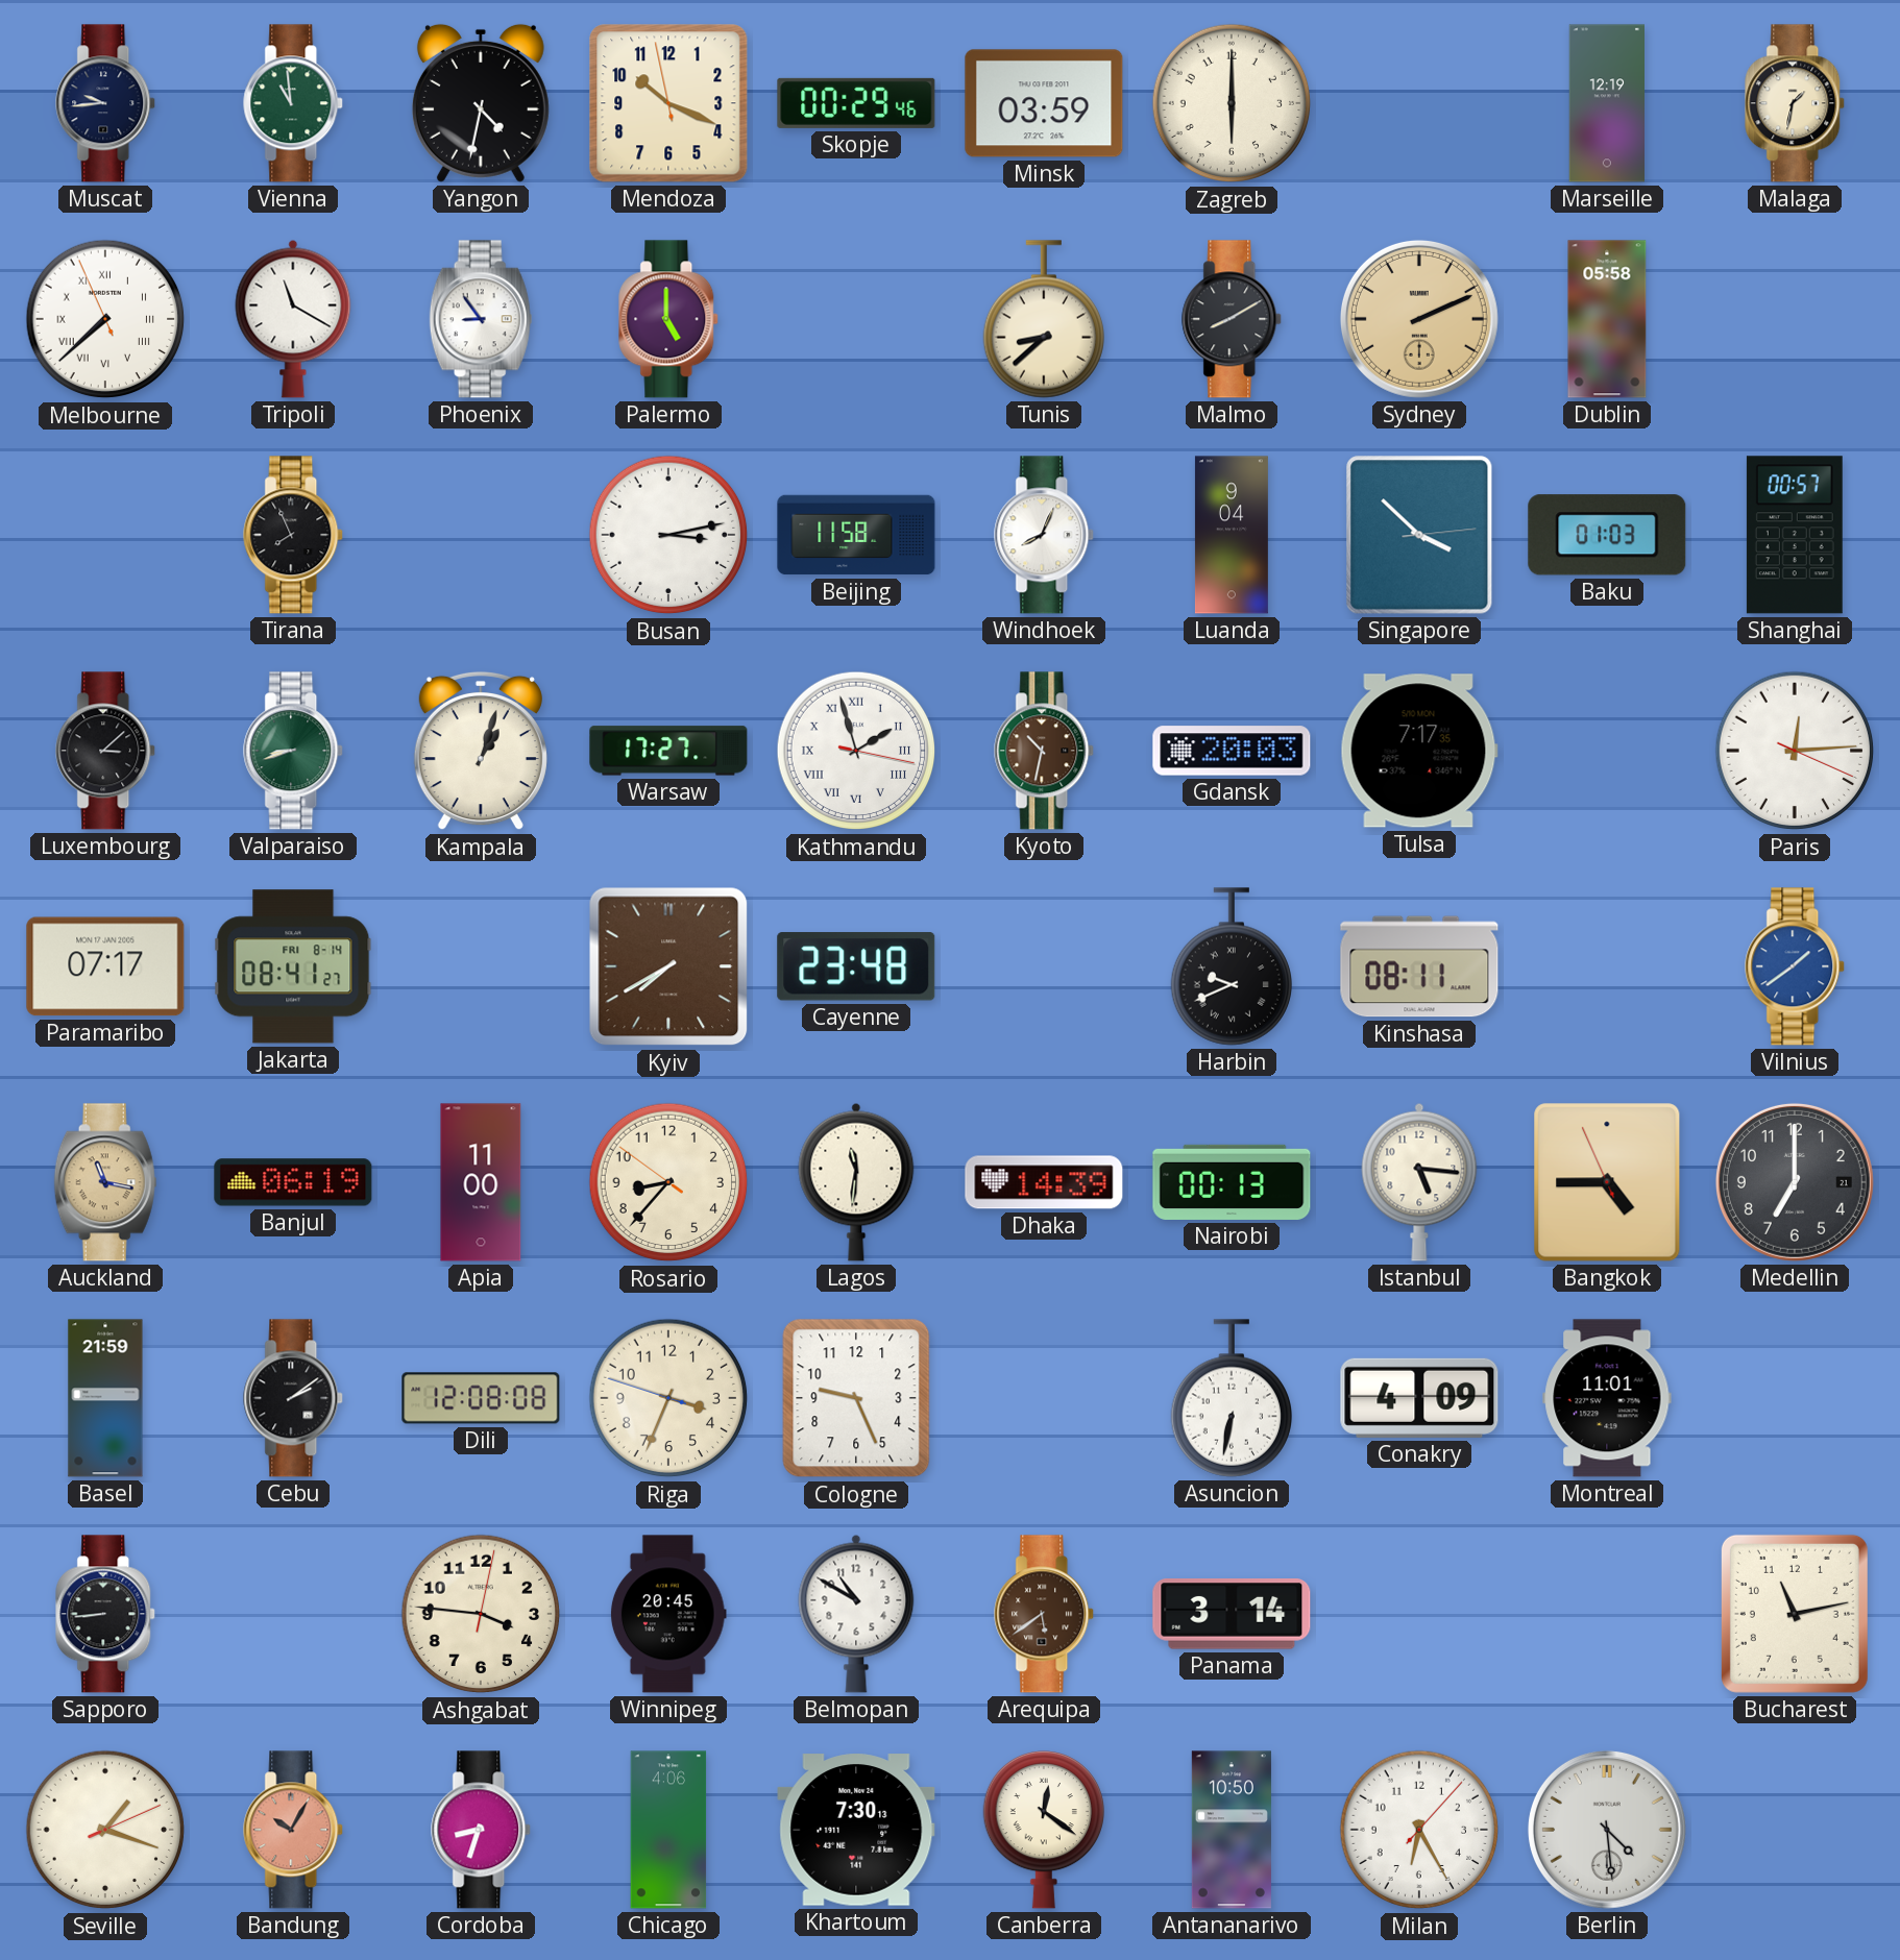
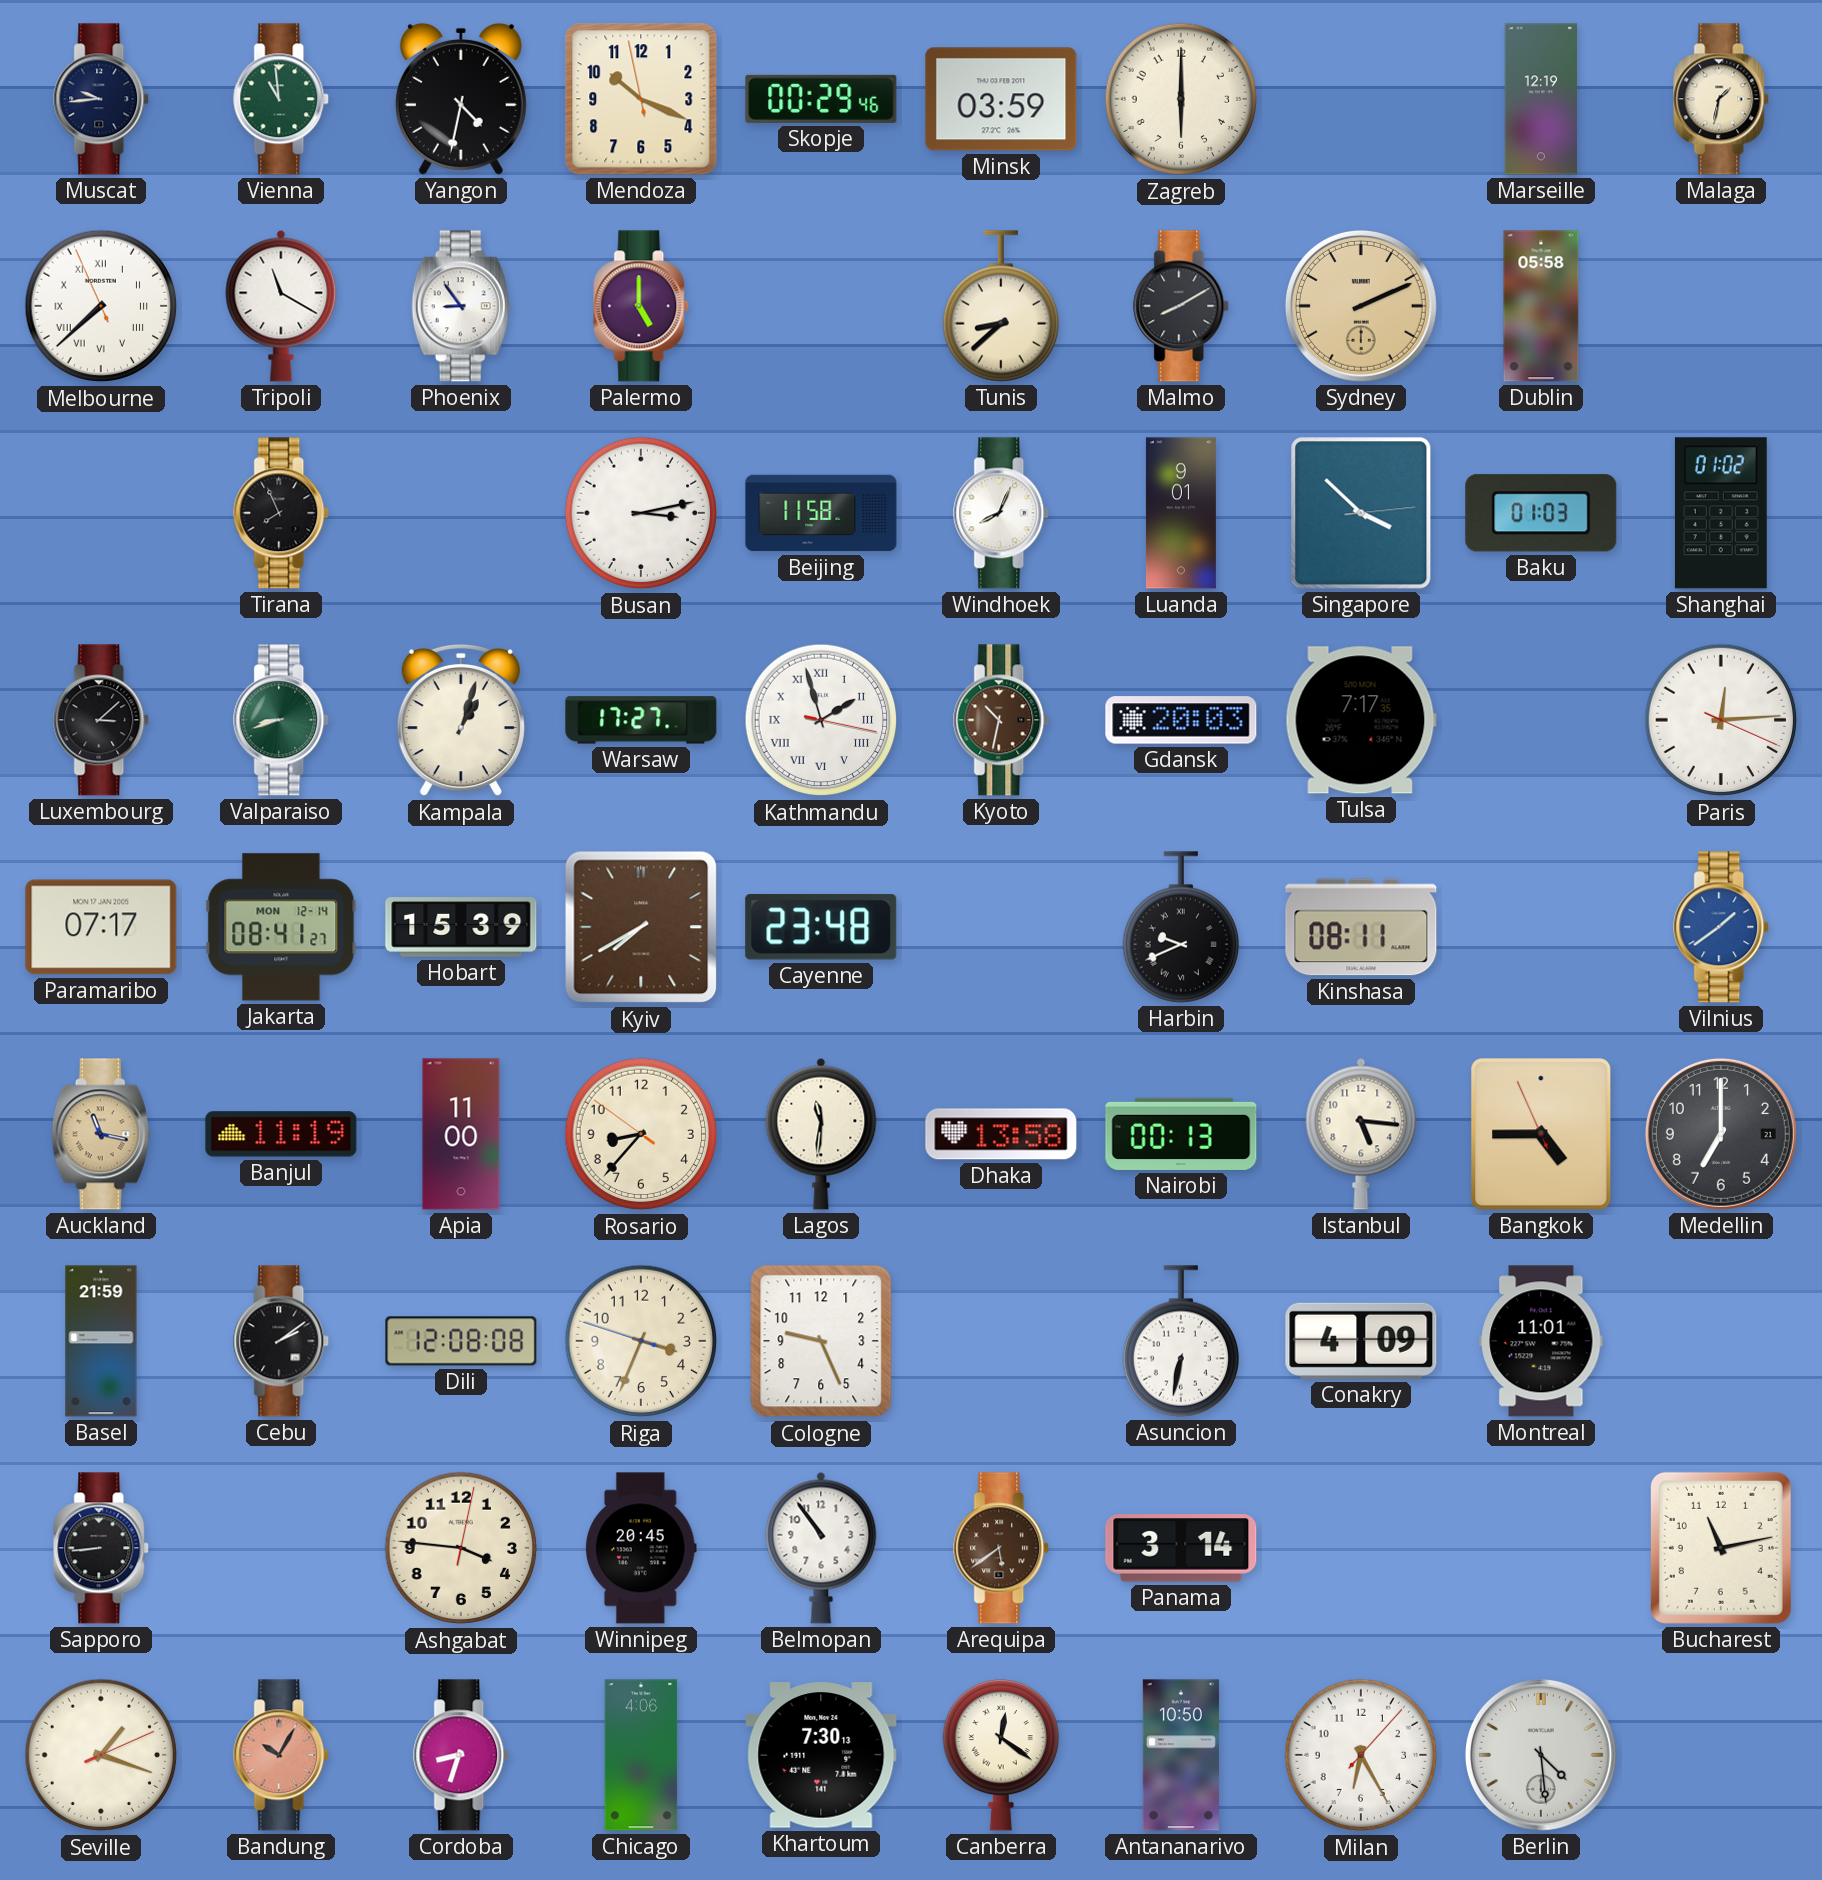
Luanda: 9:04 -> 9:01
Shanghai: 00:57 -> 01:02
Jakarta date: FRI 8-14 -> MON 12-14
Hobart: none -> 15:39
Banjul: 06:19 -> 11:19
Dhaka: 14:39 -> 13:58
Belmopan: 10:50 -> 10:54
